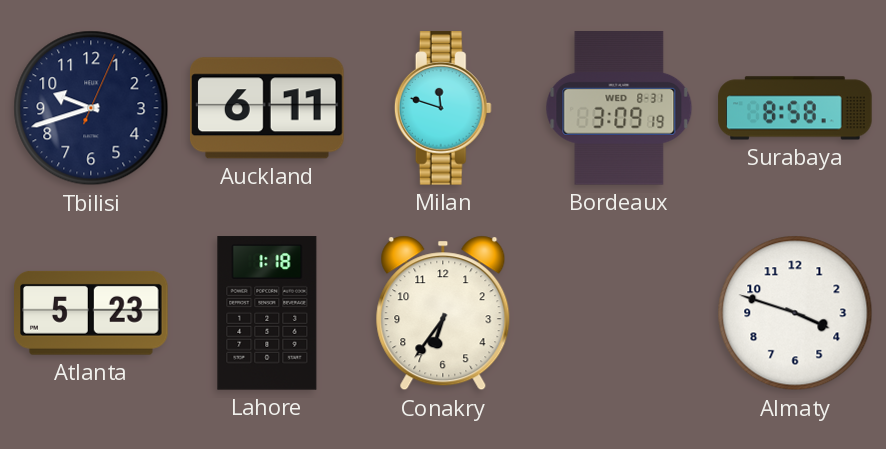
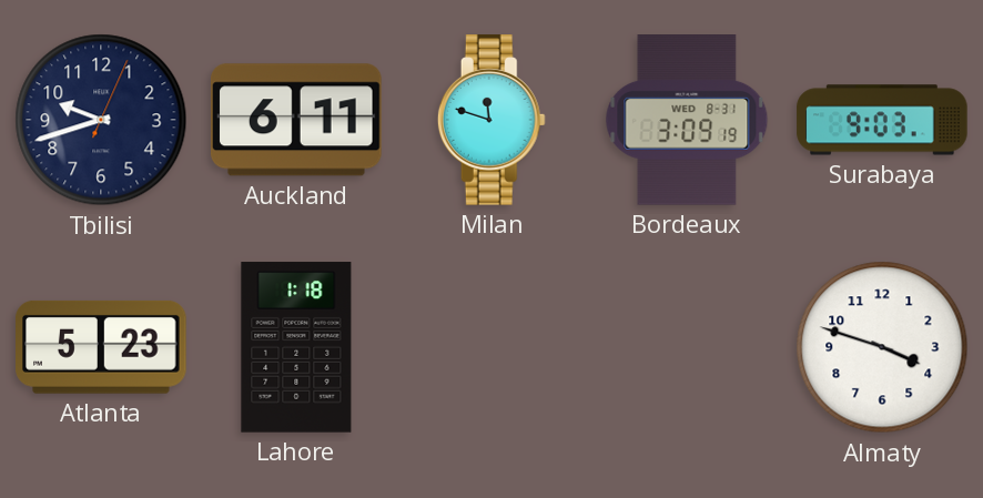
Surabaya: 8:58 -> 9:03
Conakry: 6:36 -> none
